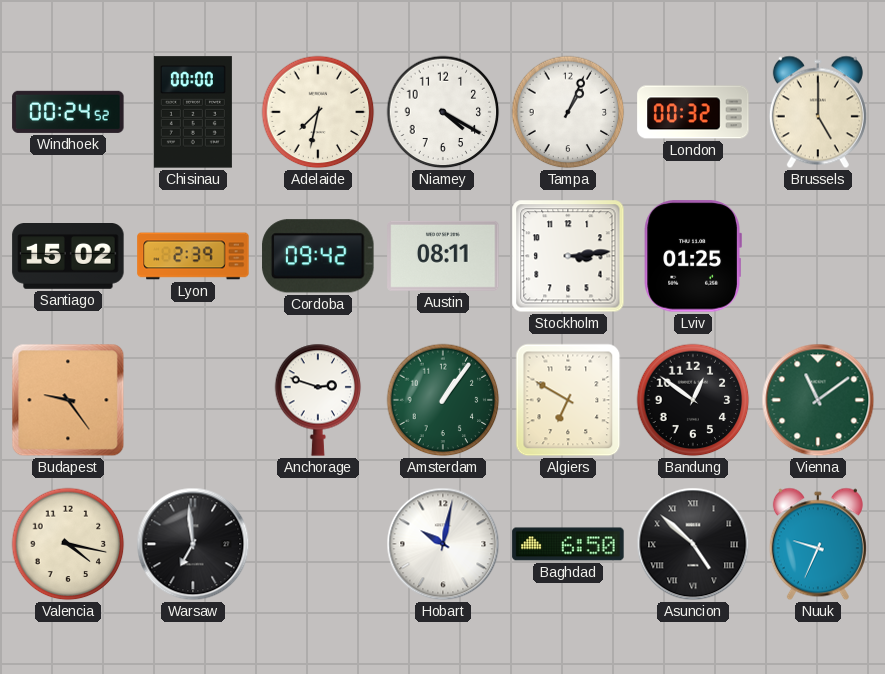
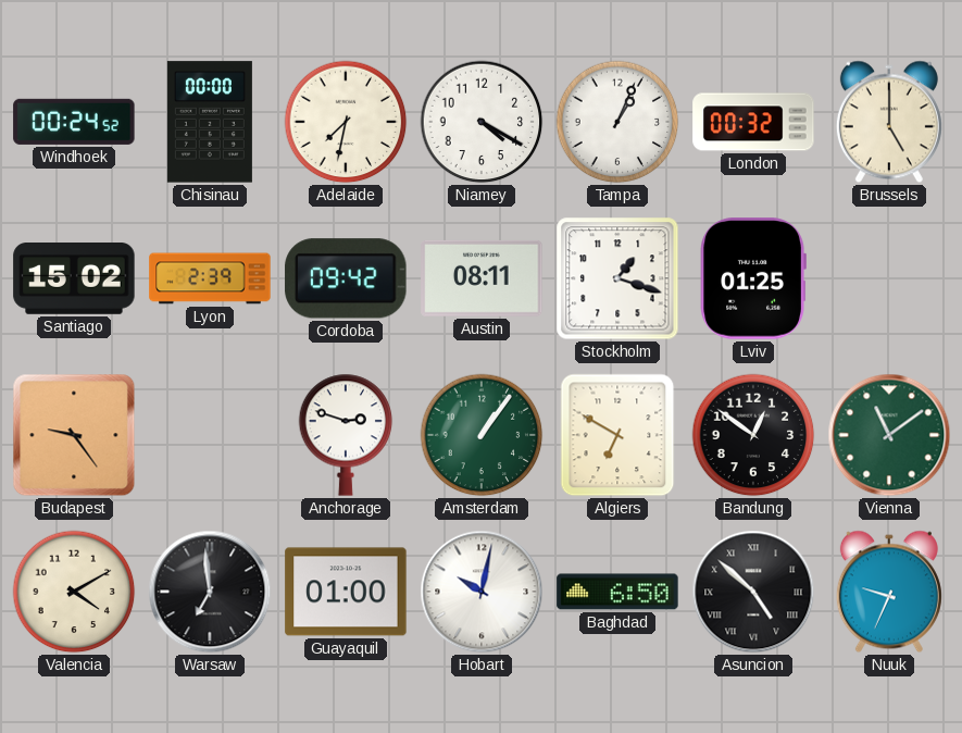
Stockholm: 3:14 -> 1:18
Valencia: 4:17 -> 4:10
Guayaquil: none -> 01:00
